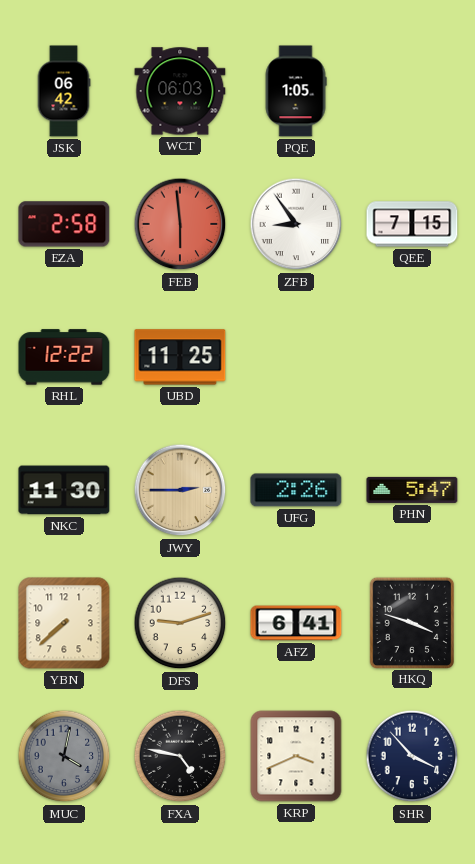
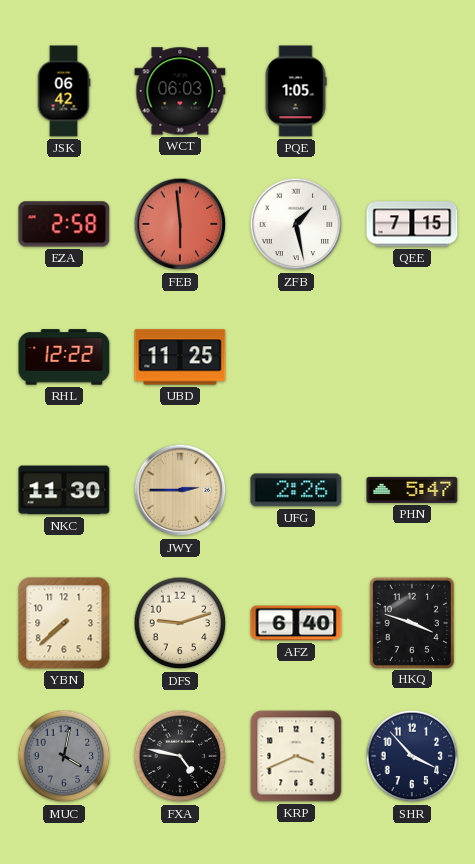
ZFB: 8:54 -> 1:28
AFZ: 6:41 -> 6:40
